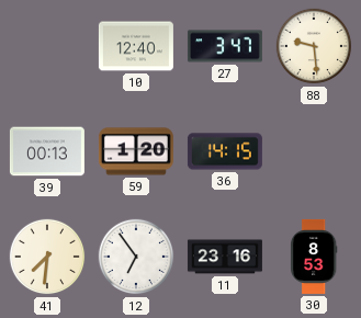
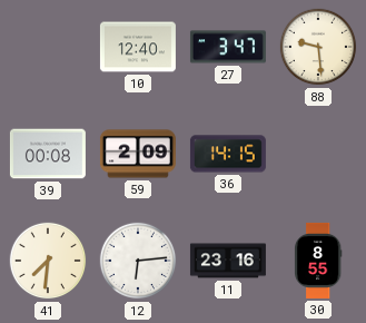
39: 00:13 -> 00:08
59: 1:20 -> 2:09
12: 6:54 -> 6:14
30: 8:53 -> 8:55
